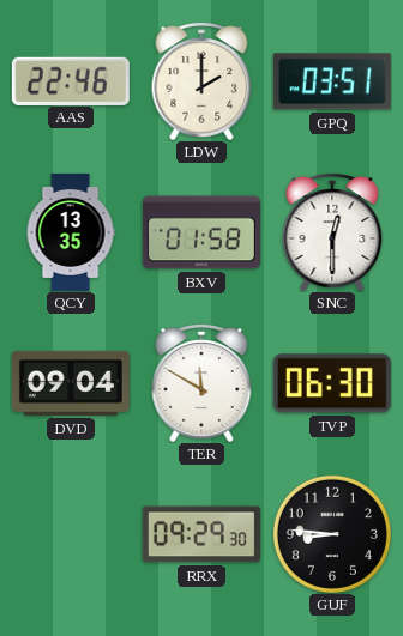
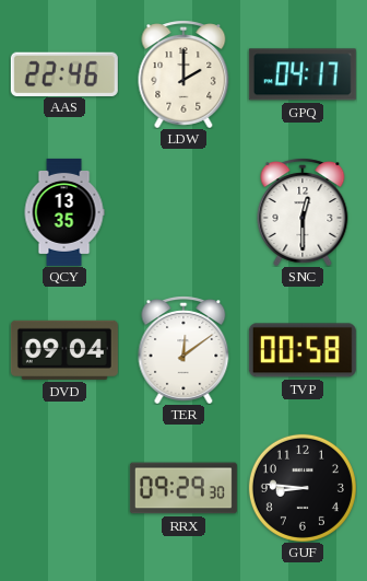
GPQ: 03:51 -> 04:17
BXV: 01:58 -> none
TER: 11:50 -> 12:09
TVP: 06:30 -> 00:58
